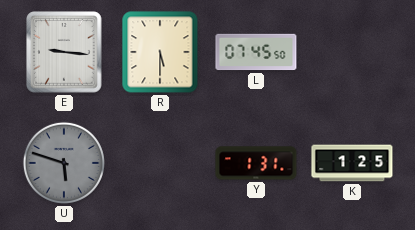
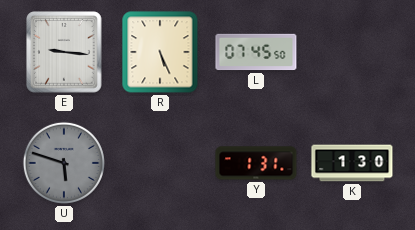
R: 5:30 -> 5:26
K: 1:25 -> 1:30
